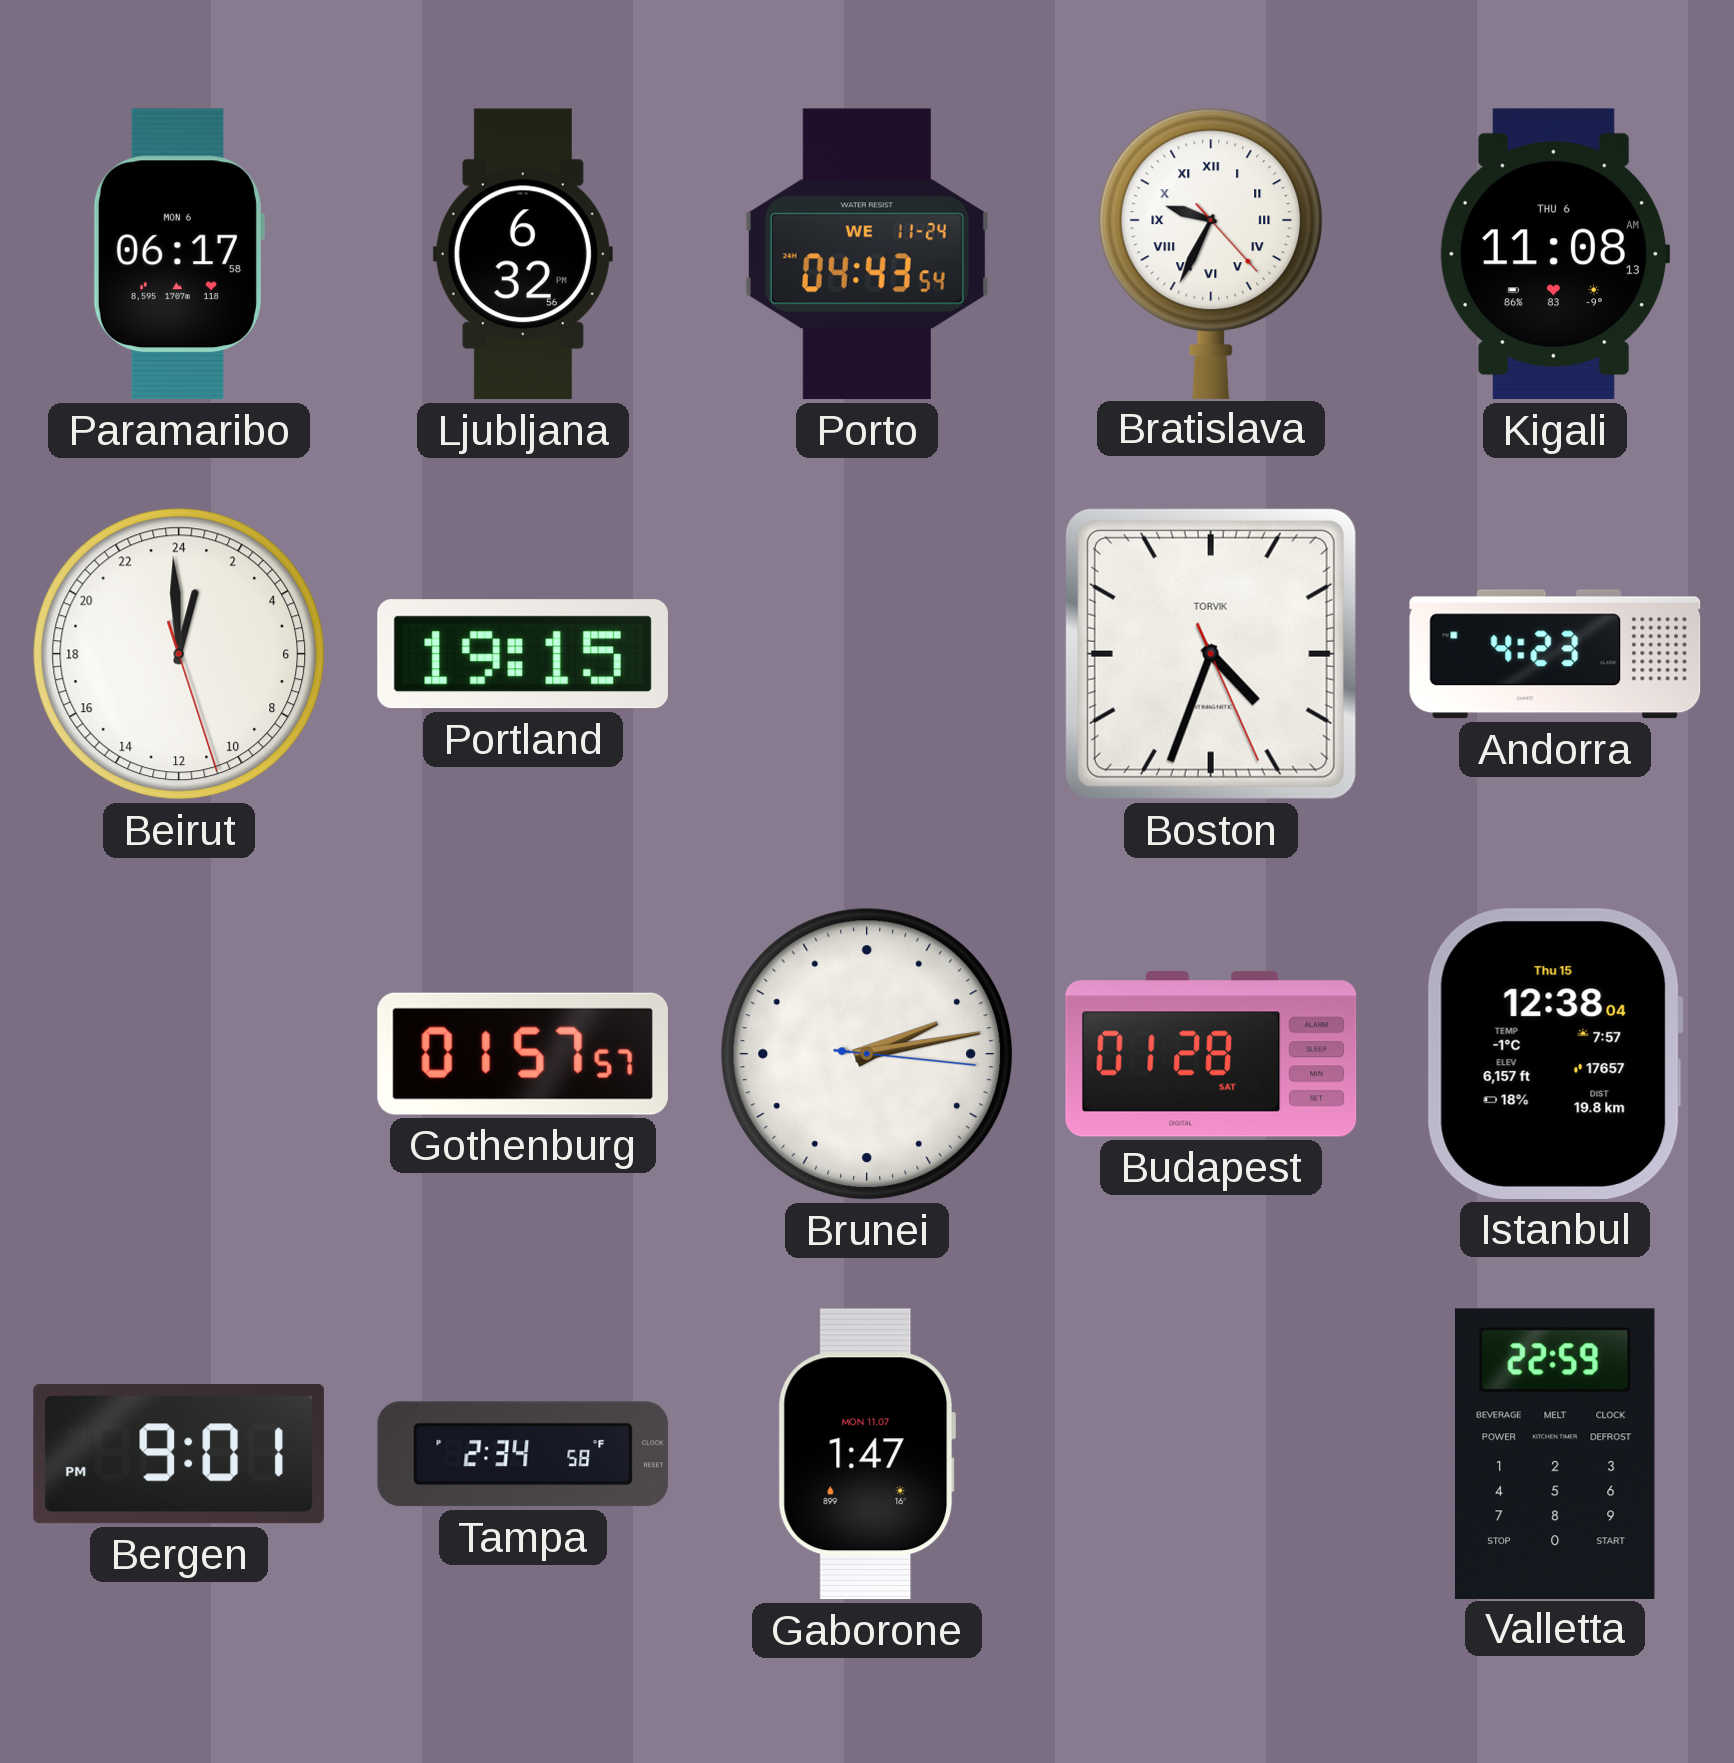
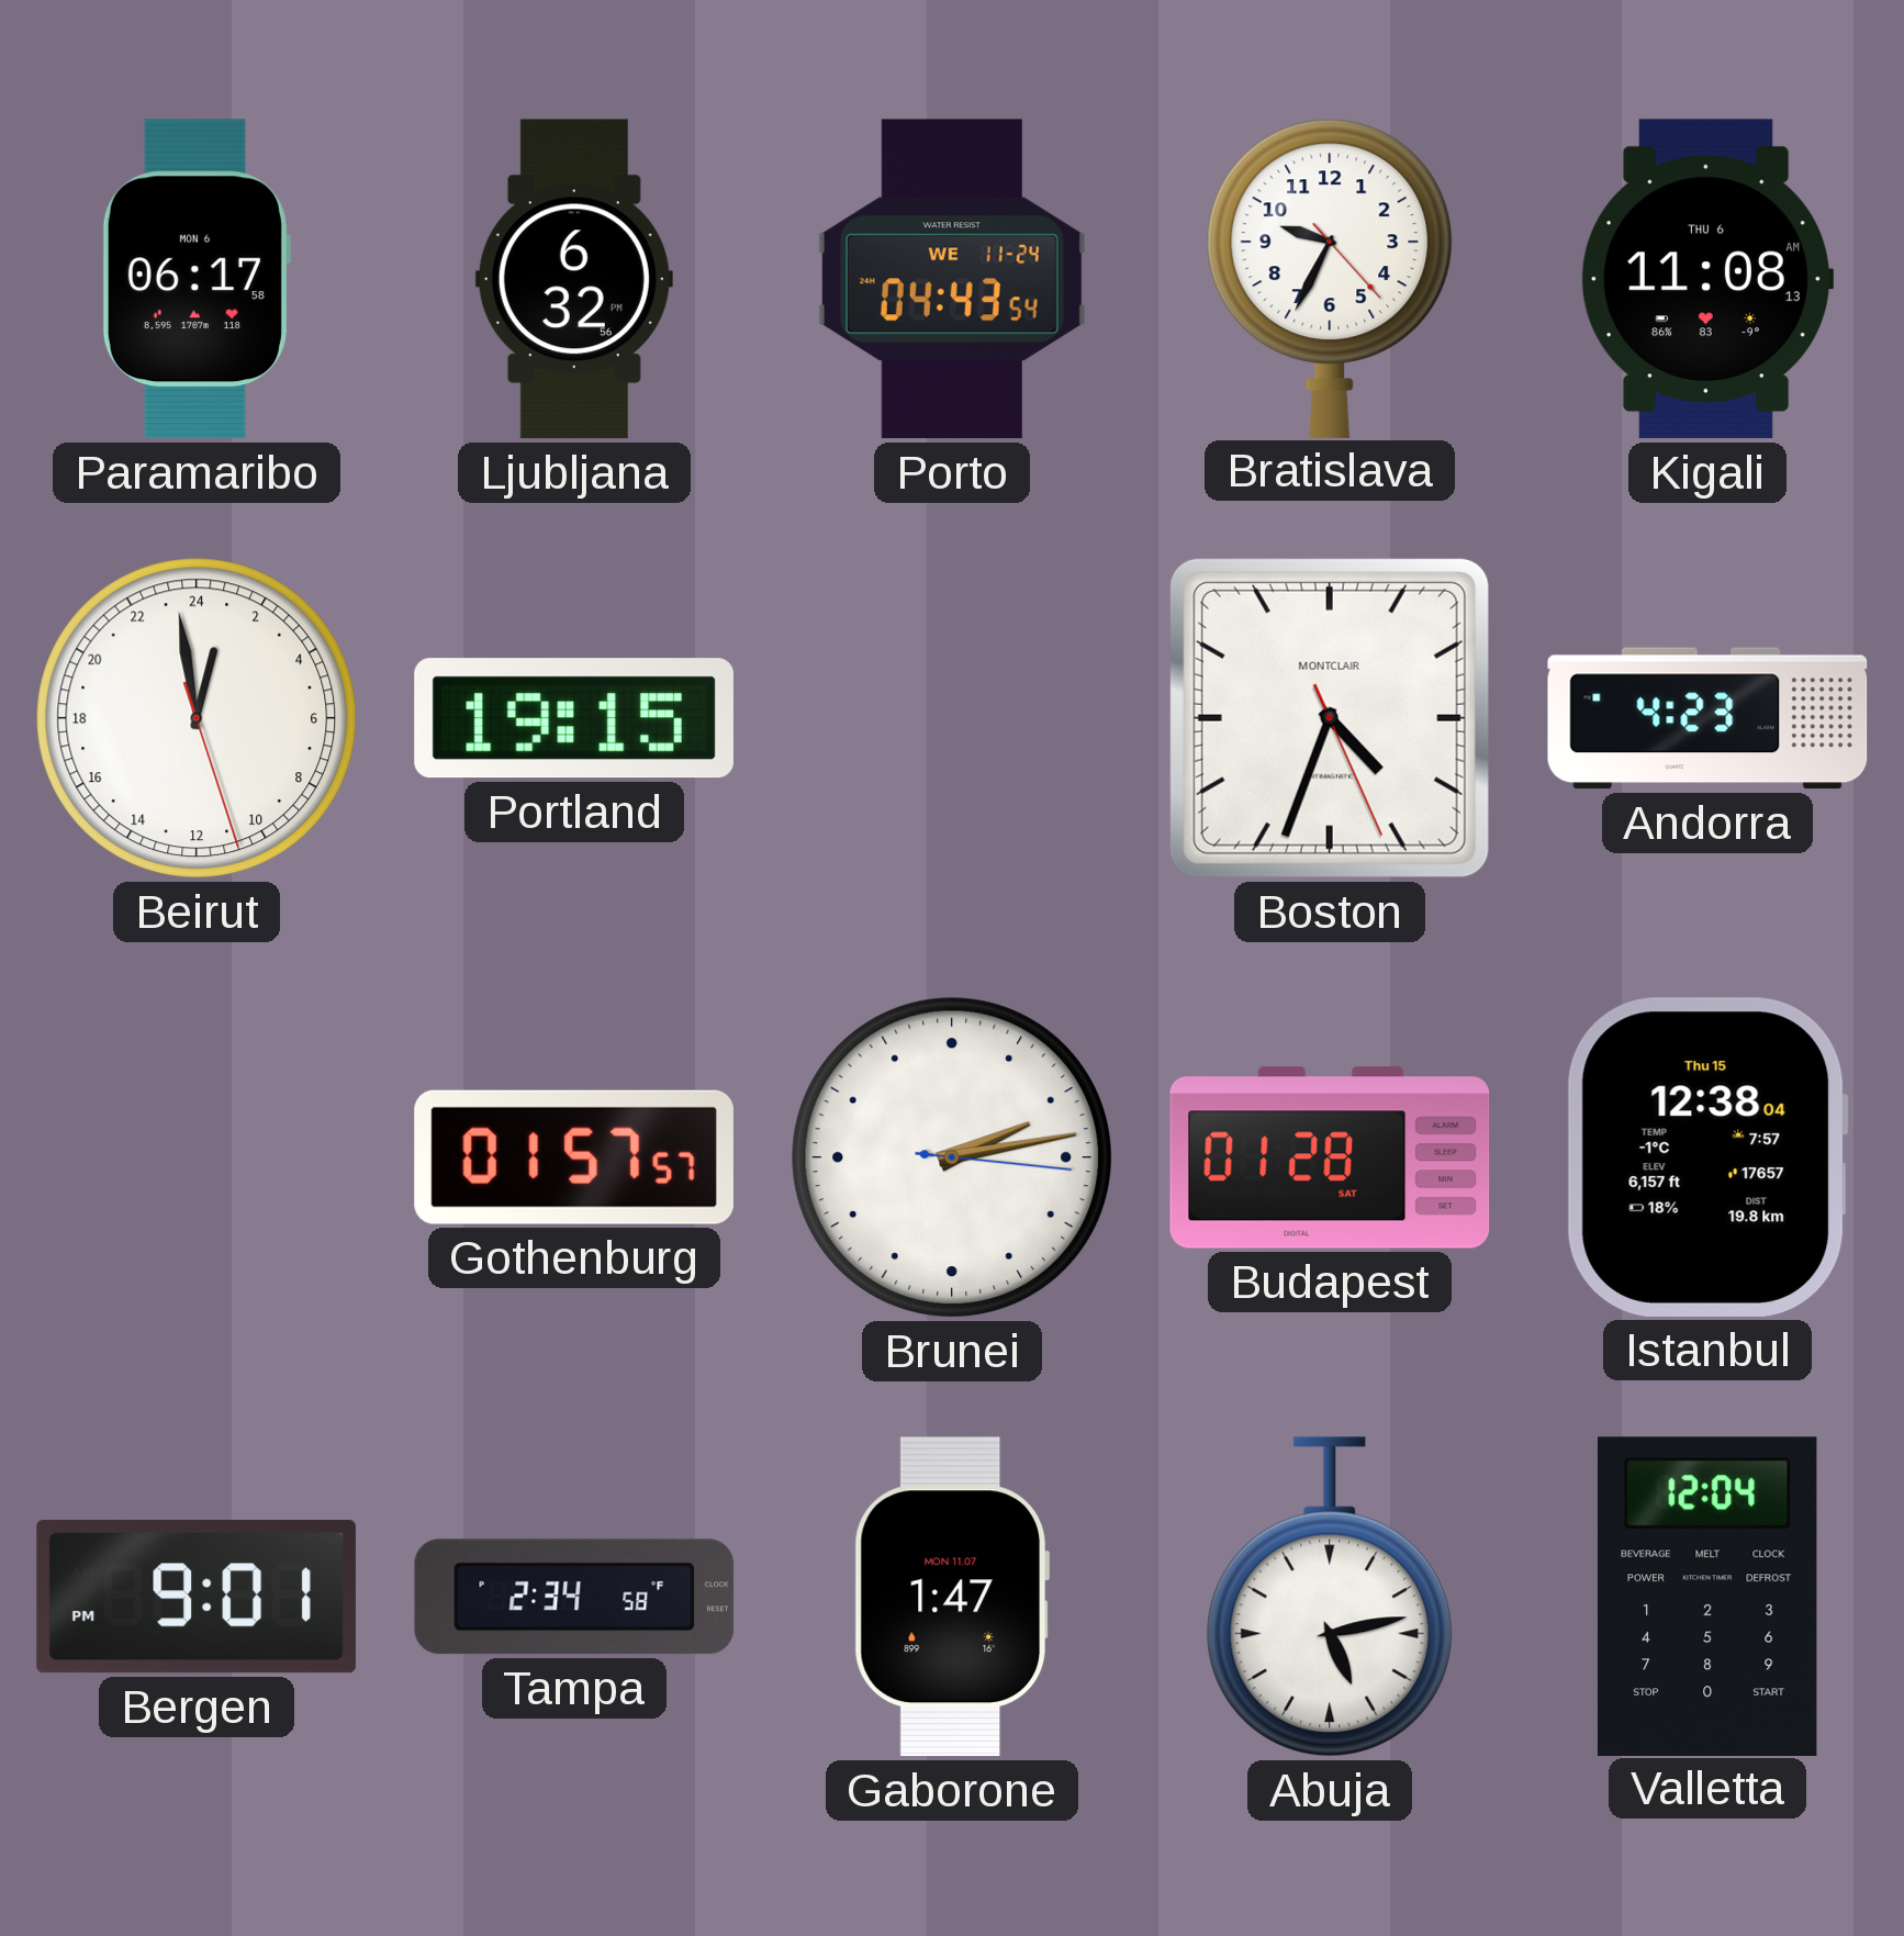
Bratislava numerals: Roman -> Arabic
Beirut: 0:59 -> 0:58
Boston brand: TORVIK -> MONTCLAIR
Abuja: none -> 5:13
Valletta: 22:59 -> 12:04
